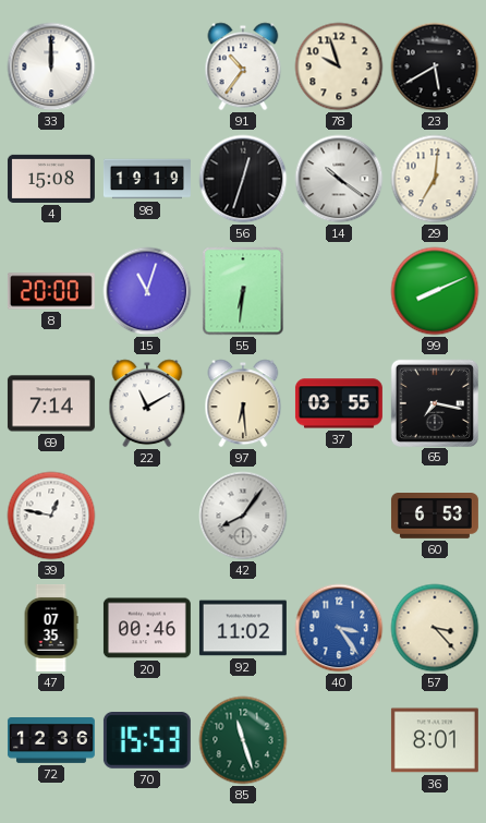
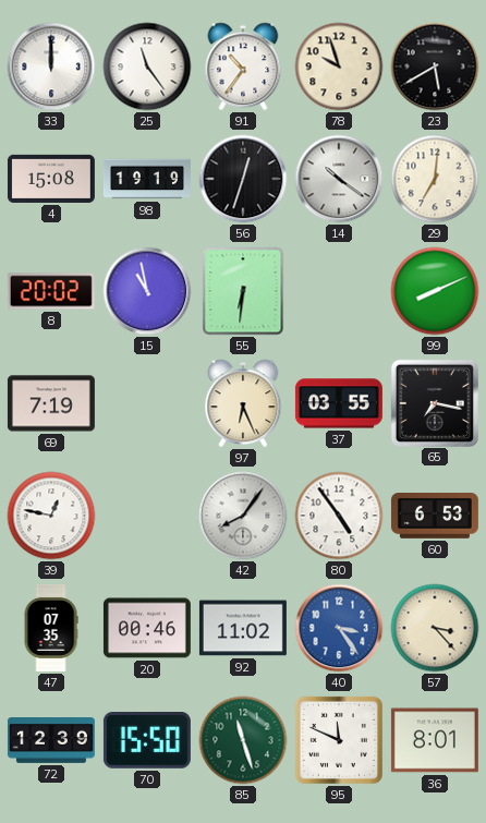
25: none -> 11:24
8: 20:00 -> 20:02
15: 11:03 -> 10:58
69: 7:14 -> 7:19
22: 11:10 -> none
97: 6:29 -> 6:26
80: none -> 4:54
72: 12:36 -> 12:39
70: 15:53 -> 15:50
95: none -> 11:49
